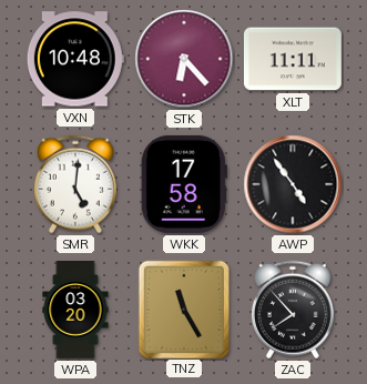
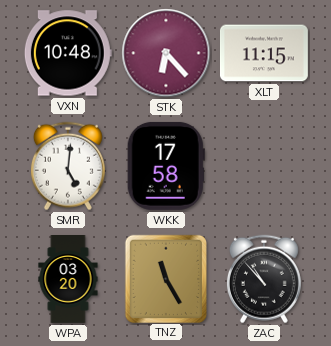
XLT: 11:11 -> 11:15
AWP: 4:54 -> none
ZAC: 7:53 -> 10:53
